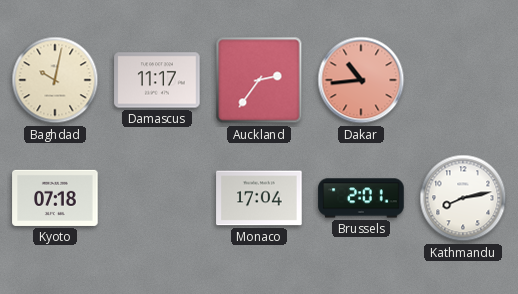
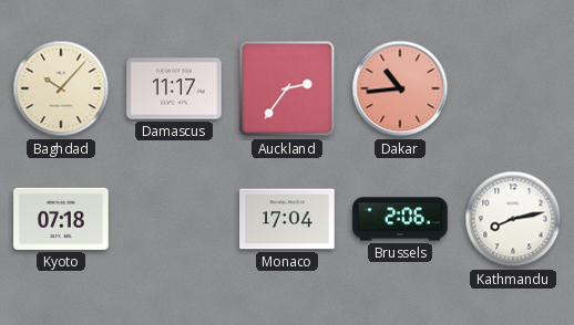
Baghdad: 10:02 -> 10:07
Brussels: 2:01 -> 2:06
